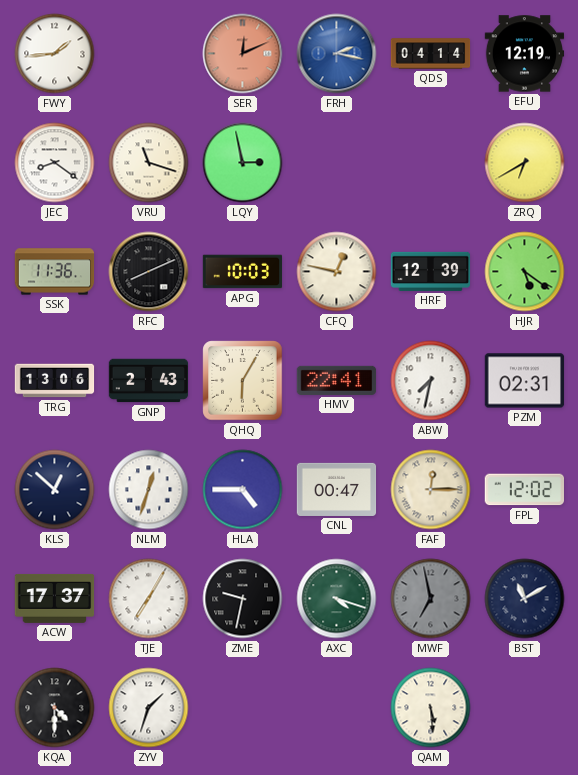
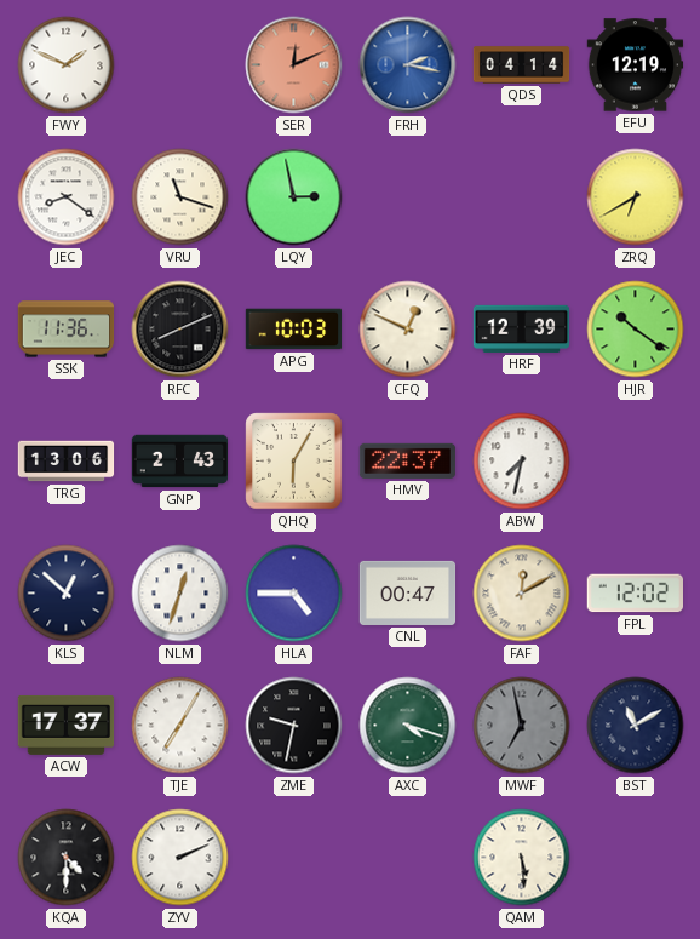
FWY: 1:44 -> 1:49
CFQ: 12:47 -> 12:49
HJR: 5:21 -> 10:21
HMV: 22:41 -> 22:37
PZM: 02:31 -> none
FAF: 12:15 -> 12:10
ZYV: 1:33 -> 2:11
